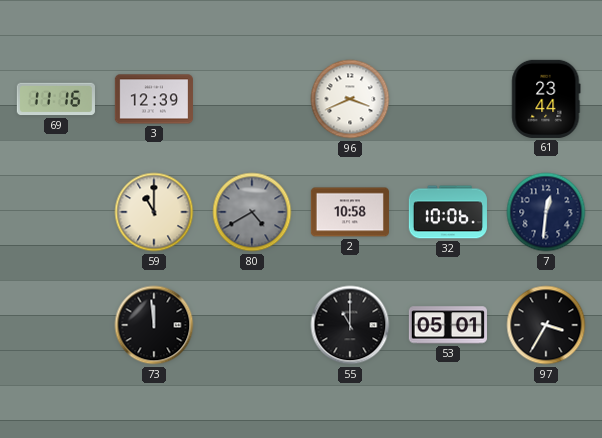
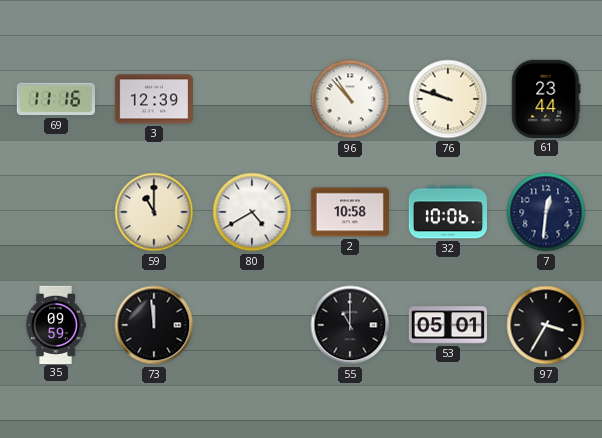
96: 3:41 -> 10:53
76: none -> 9:48
80 dial: grey -> white
35: none -> 09:59
